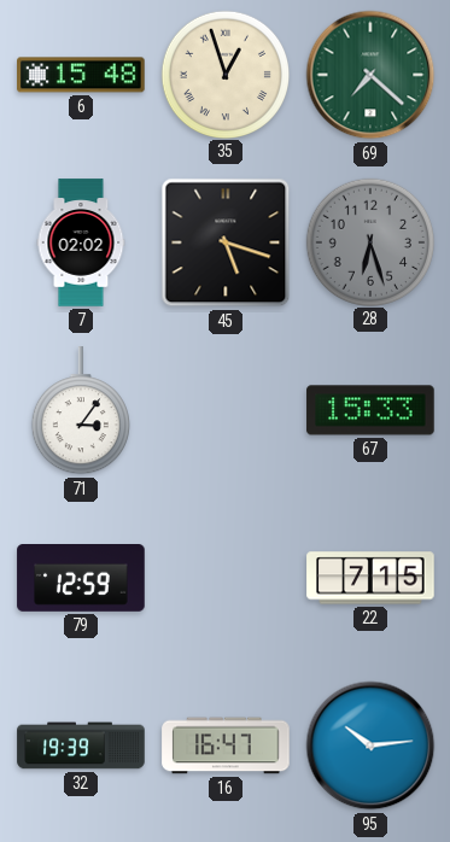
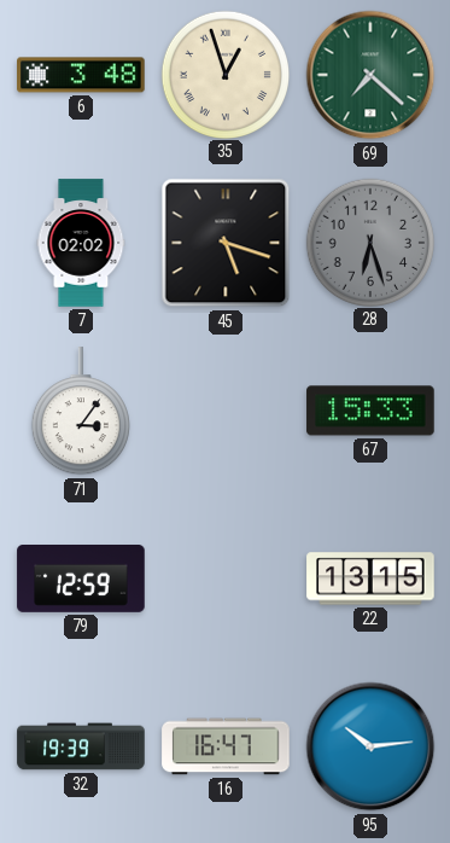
6: 15:48 -> 3:48
22: 7:15 -> 13:15
